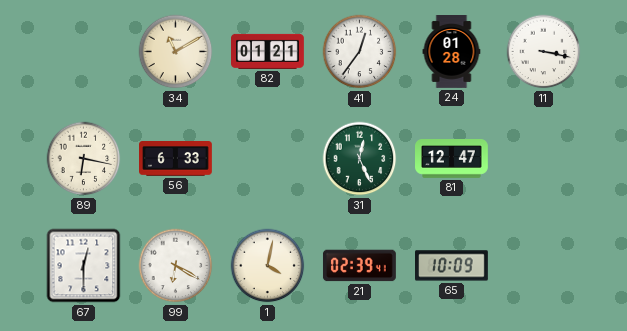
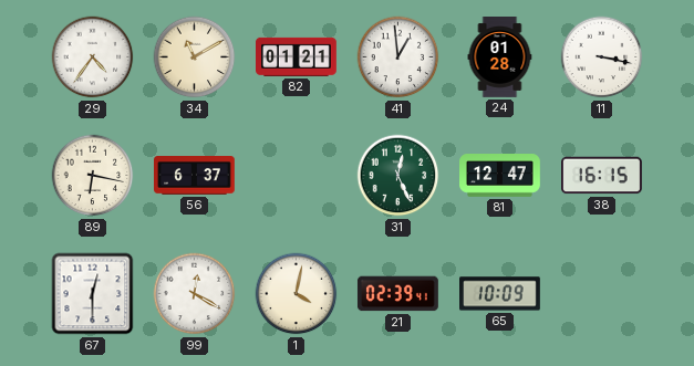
29: none -> 4:36
41: 12:36 -> 12:59
56: 6:33 -> 6:37
38: none -> 16:15
99: 6:20 -> 12:20
